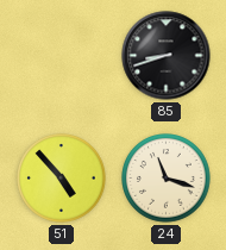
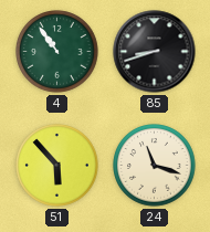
4: none -> 10:54
51: 4:53 -> 5:53
